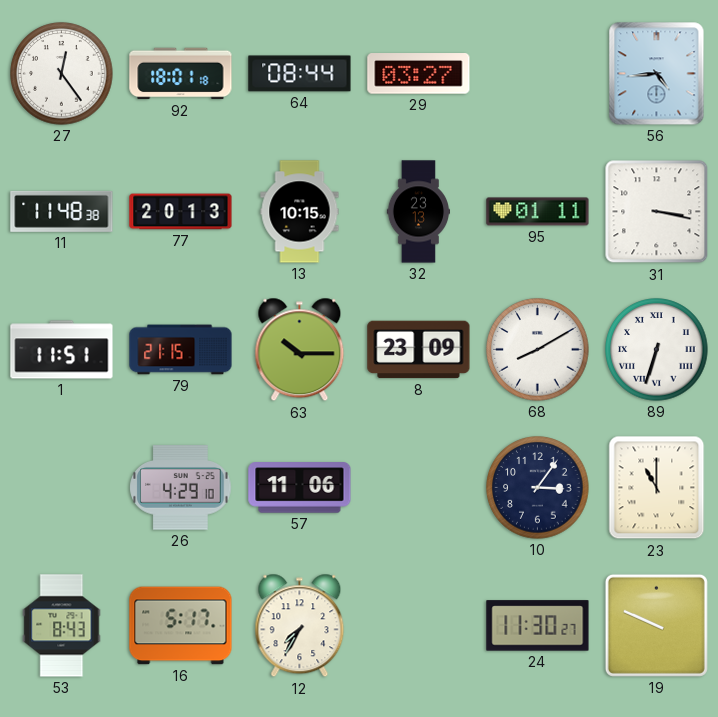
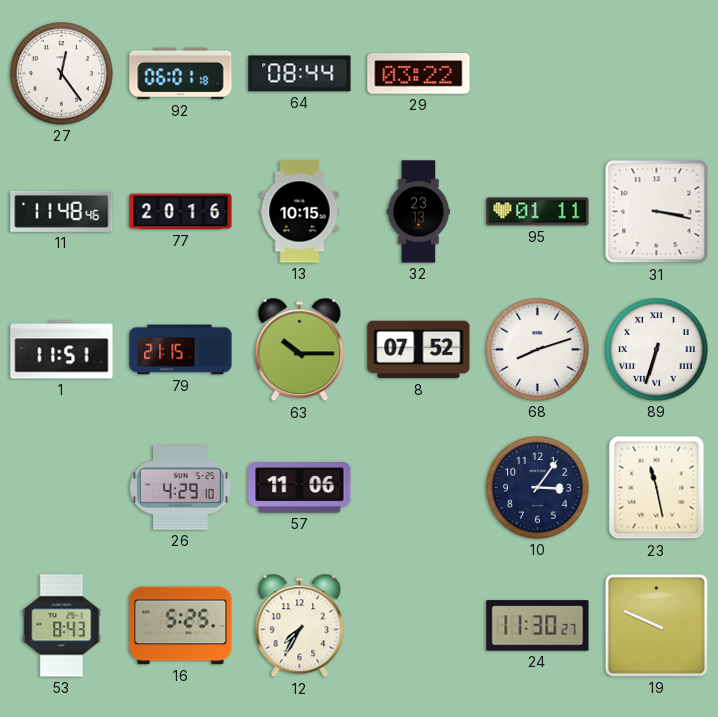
92: 18:01 -> 06:01
29: 03:27 -> 03:22
56: 4:44 -> none
11: 11:48:38 -> 11:48:46
77: 20:13 -> 20:16
8: 23:09 -> 07:52
68: 8:10 -> 8:12
23: 11:00 -> 11:28
16: 5:17 -> 5:25
